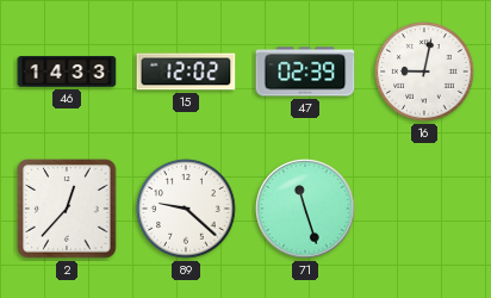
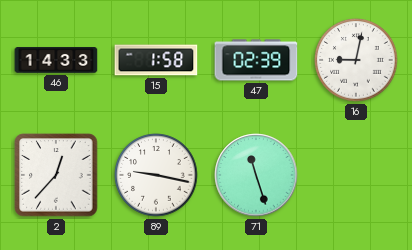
15: 12:02 -> 1:58
89: 9:22 -> 9:17
